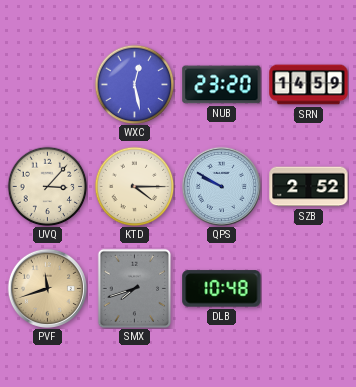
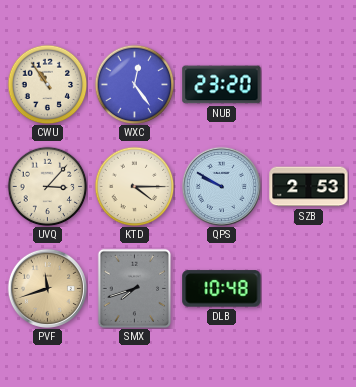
CWU: none -> 10:54
WXC: 12:28 -> 12:24
SRN: 14:59 -> none
SZB: 2:52 -> 2:53
